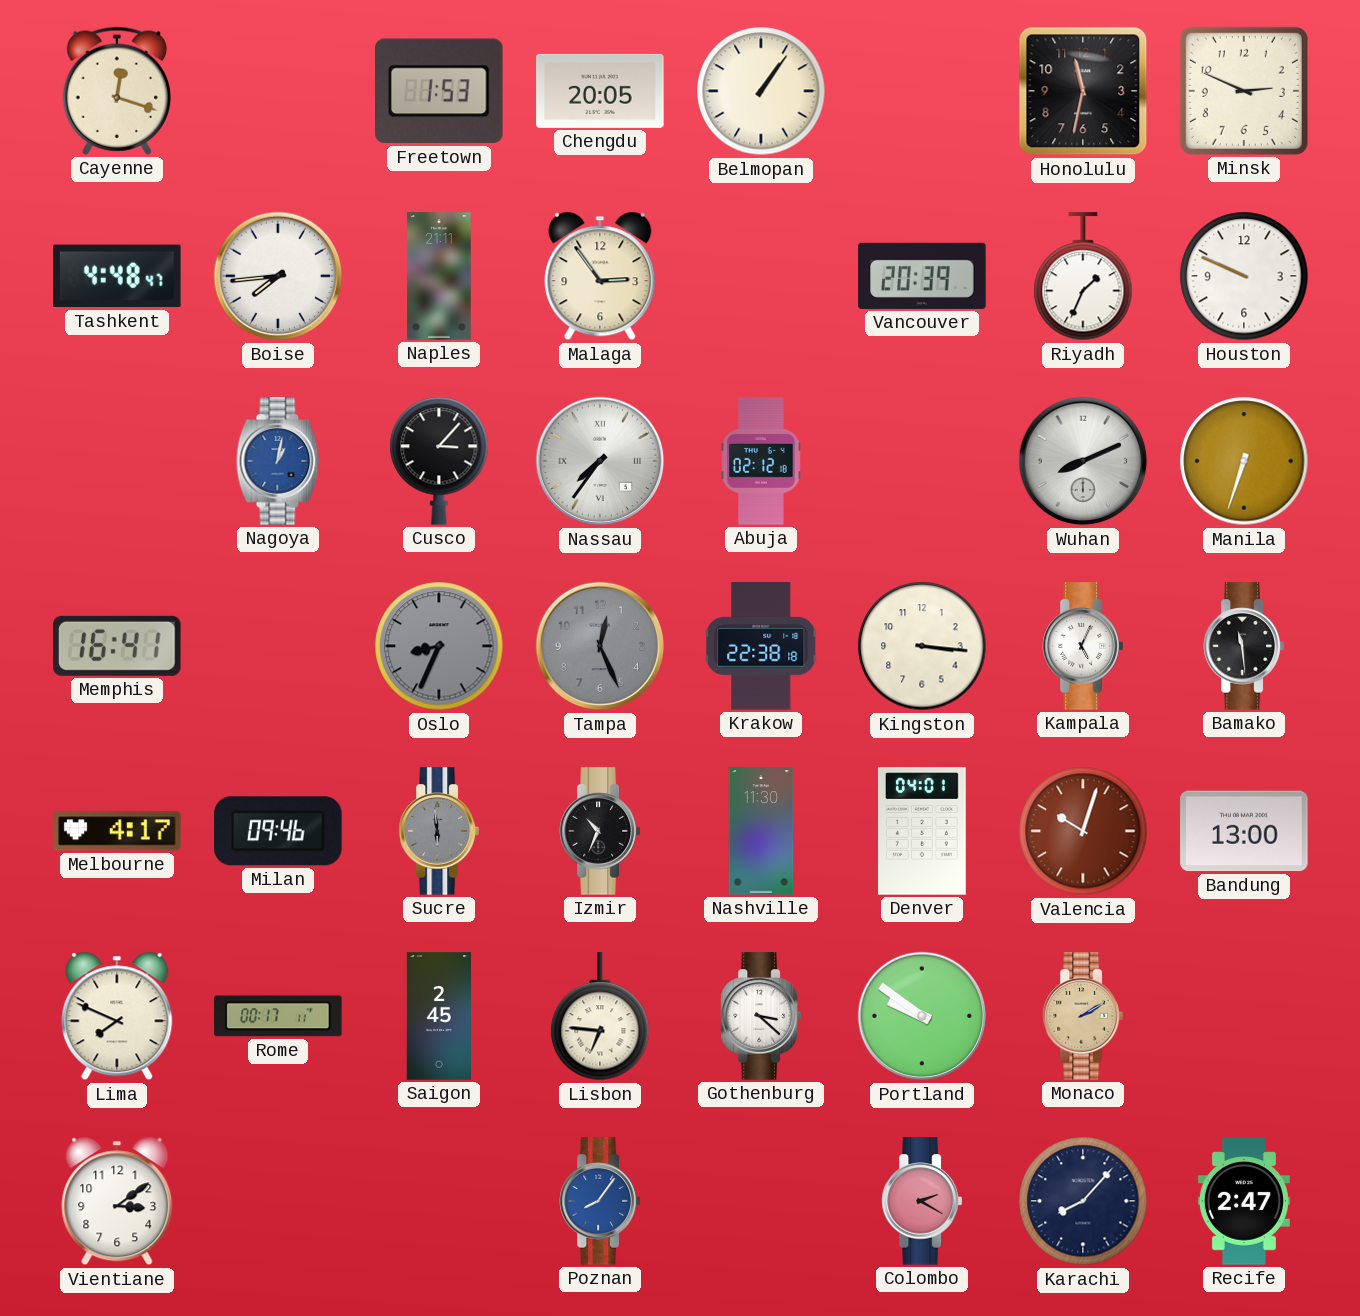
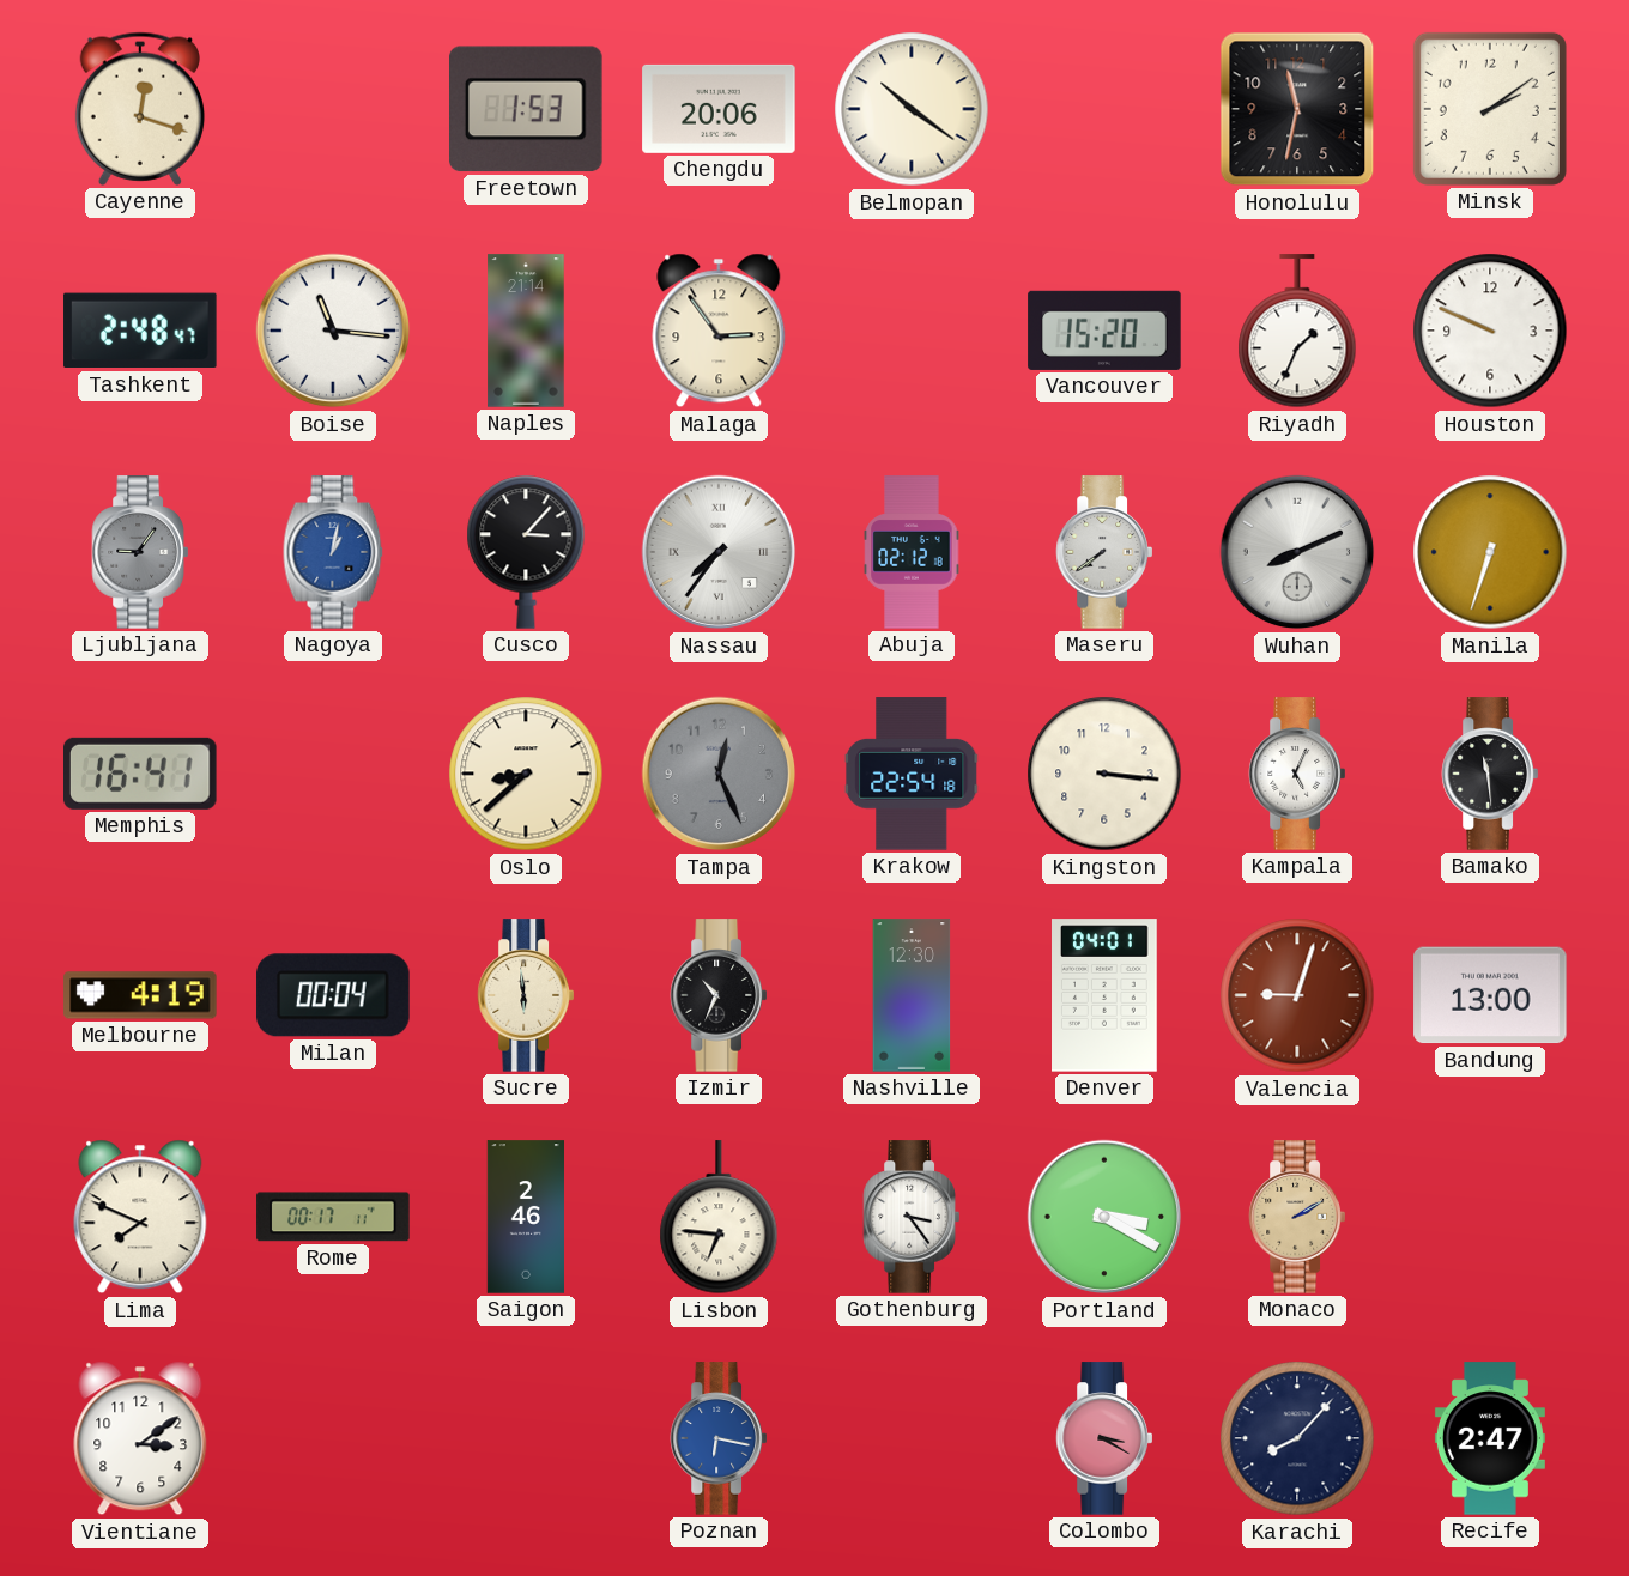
Chengdu: 20:05 -> 20:06
Belmopan: 1:06 -> 10:21
Minsk: 2:49 -> 2:09
Tashkent: 4:48 -> 2:48
Boise: 7:44 -> 11:16
Naples: 21:11 -> 21:14
Vancouver: 20:39 -> 15:20
Ljubljana: none -> 9:06
Maseru: none -> 7:39
Oslo: 8:34 -> 8:38
Oslo dial: grey -> cream
Krakow: 22:38 -> 22:54
Melbourne: 4:17 -> 4:19
Milan: 09:46 -> 00:04
Sucre dial: grey -> cream
Nashville: 11:30 -> 12:30
Valencia: 10:03 -> 9:03
Saigon: 2:45 -> 2:46
Gothenburg: 3:22 -> 3:24
Portland: 9:51 -> 3:20
Poznan: 8:06 -> 6:17
Colombo: 2:20 -> 3:20
